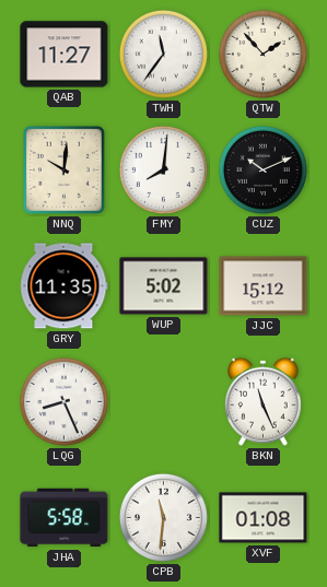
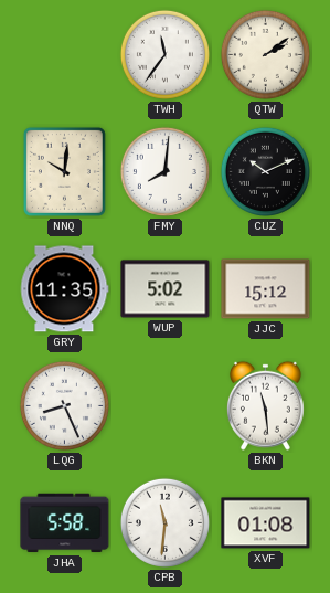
QAB: 11:27 -> none
QTW: 1:53 -> 2:09
BKN: 11:26 -> 11:29
